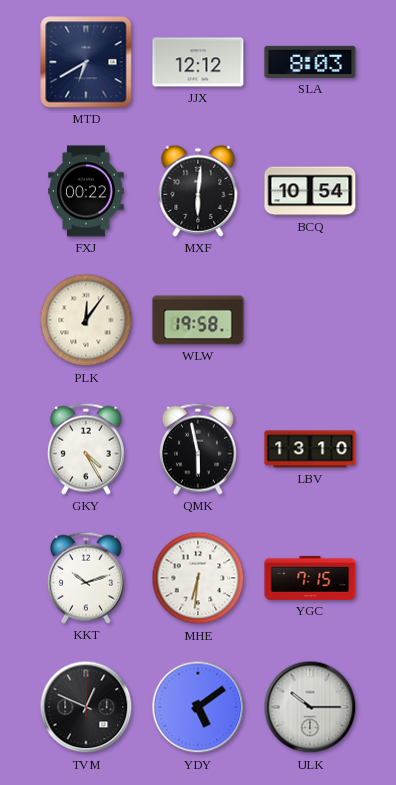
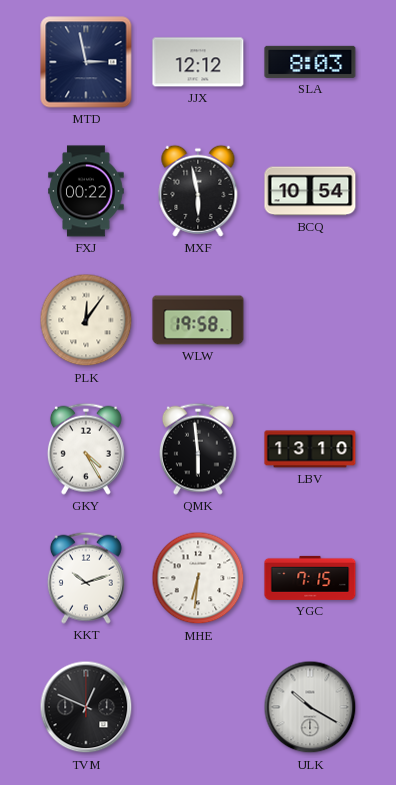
MTD: 6:40 -> 2:58
MXF: 6:01 -> 5:58
QMK: 5:58 -> 5:59
YDY: 5:09 -> none
ULK: 10:15 -> 10:20
